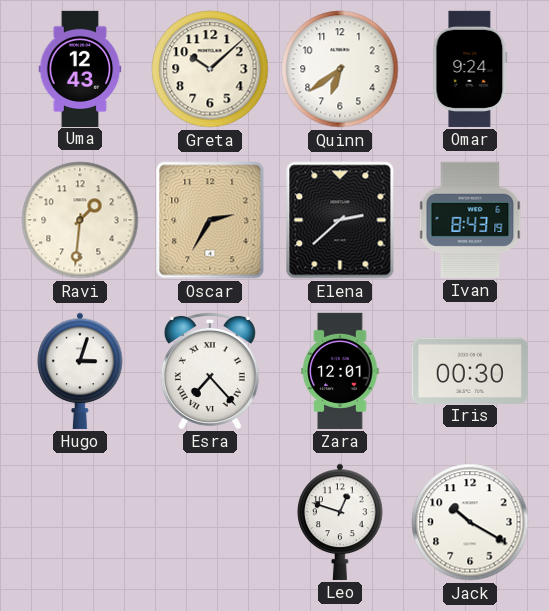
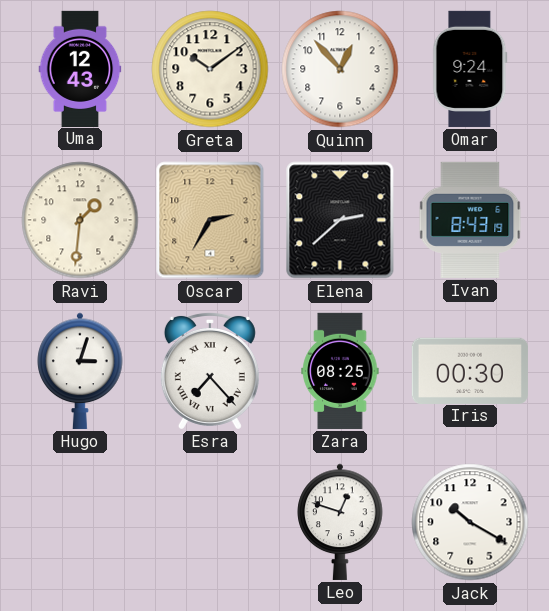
Greta: 10:08 -> 10:09
Quinn: 6:39 -> 12:53
Zara: 12:01 -> 08:25
